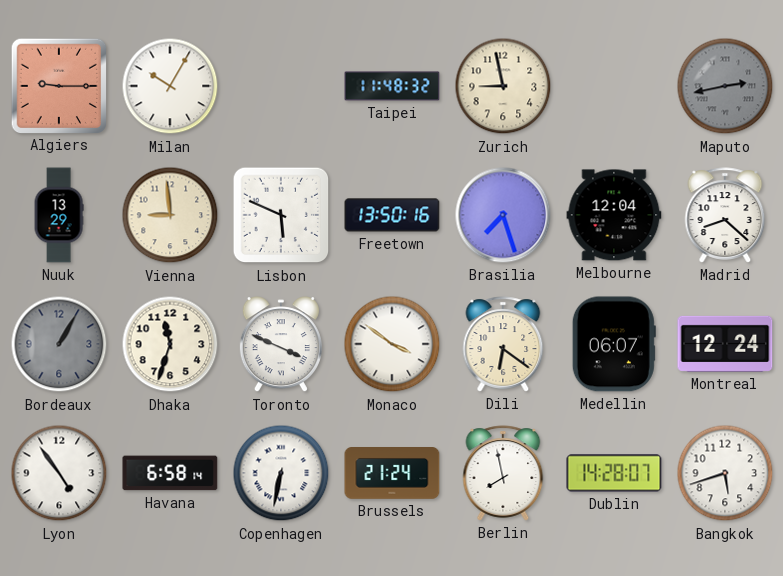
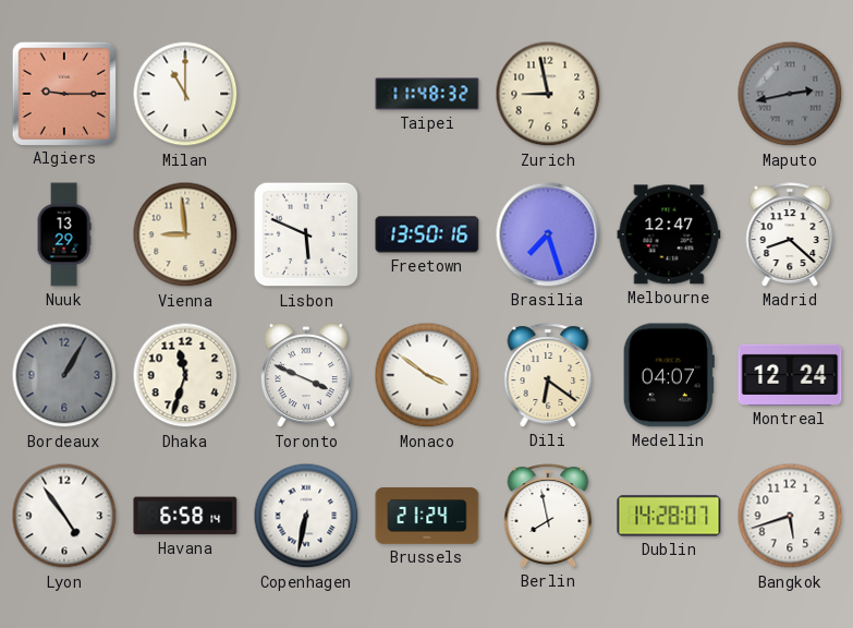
Milan: 10:05 -> 11:00
Melbourne: 12:04 -> 12:47
Medellin: 06:07 -> 04:07
